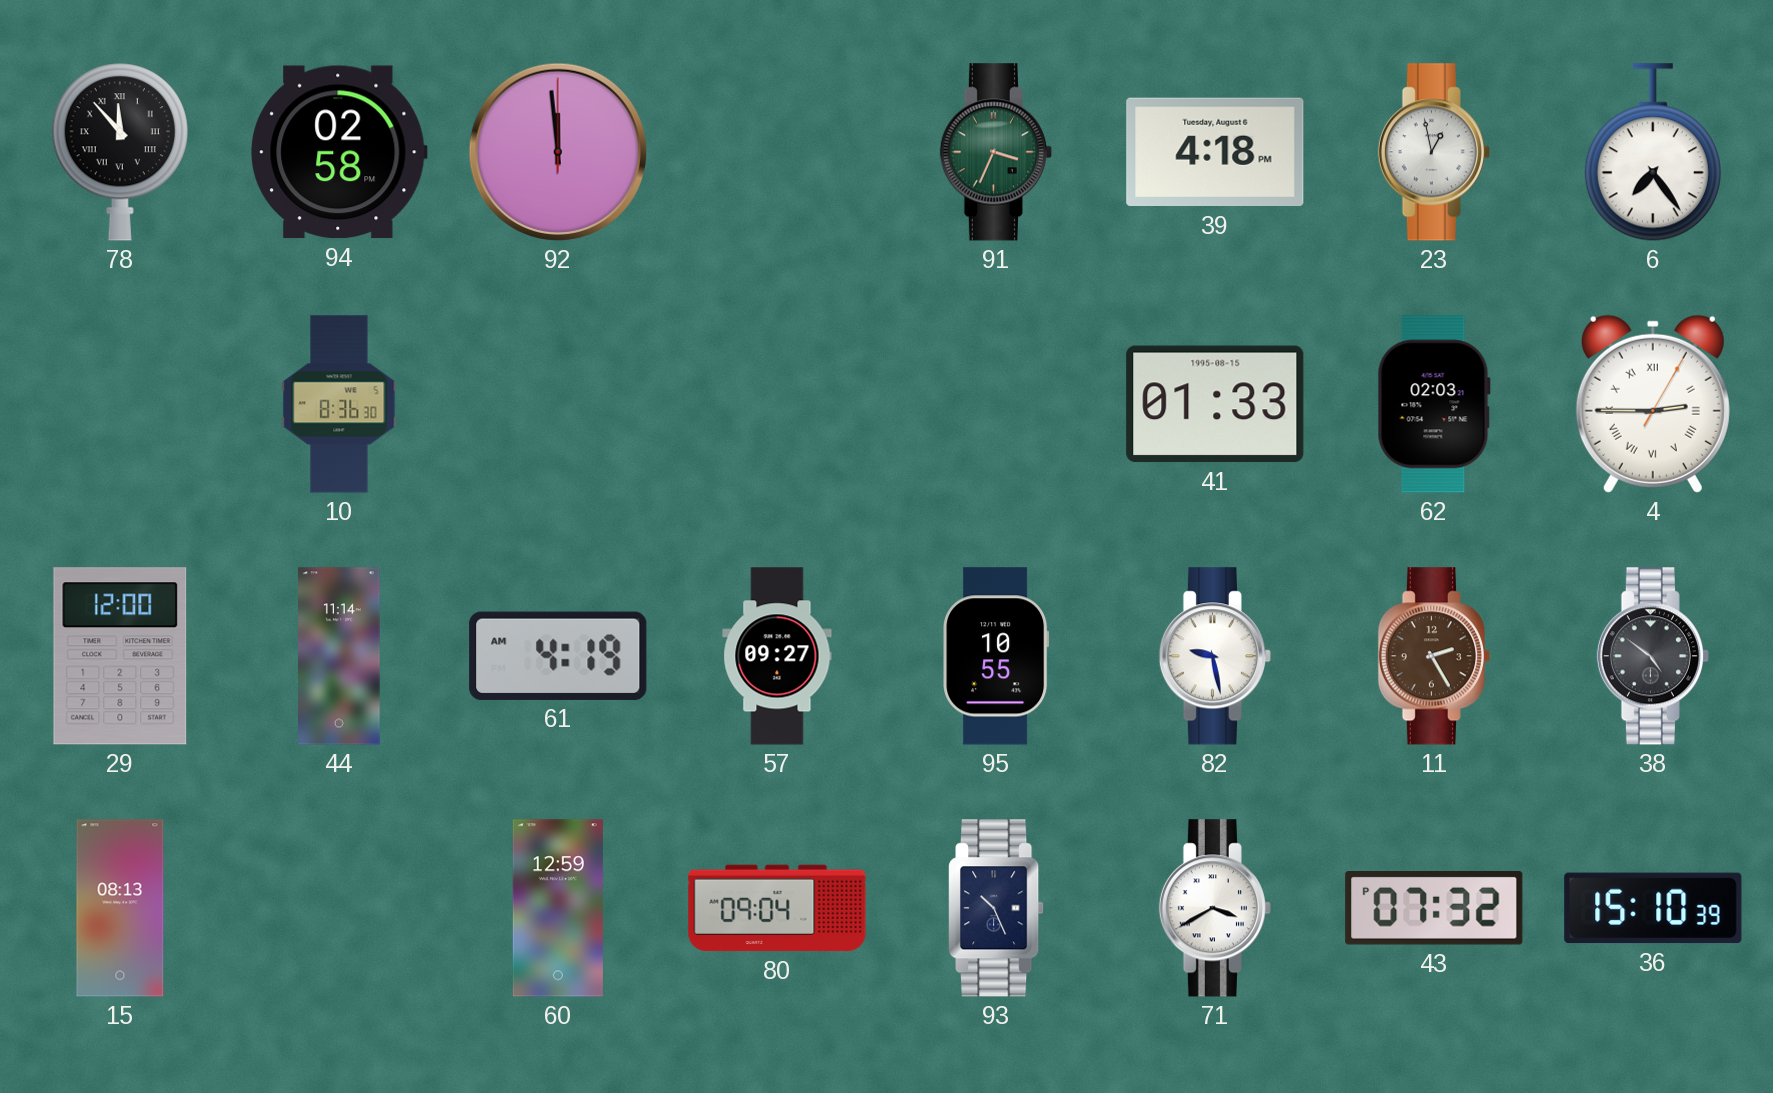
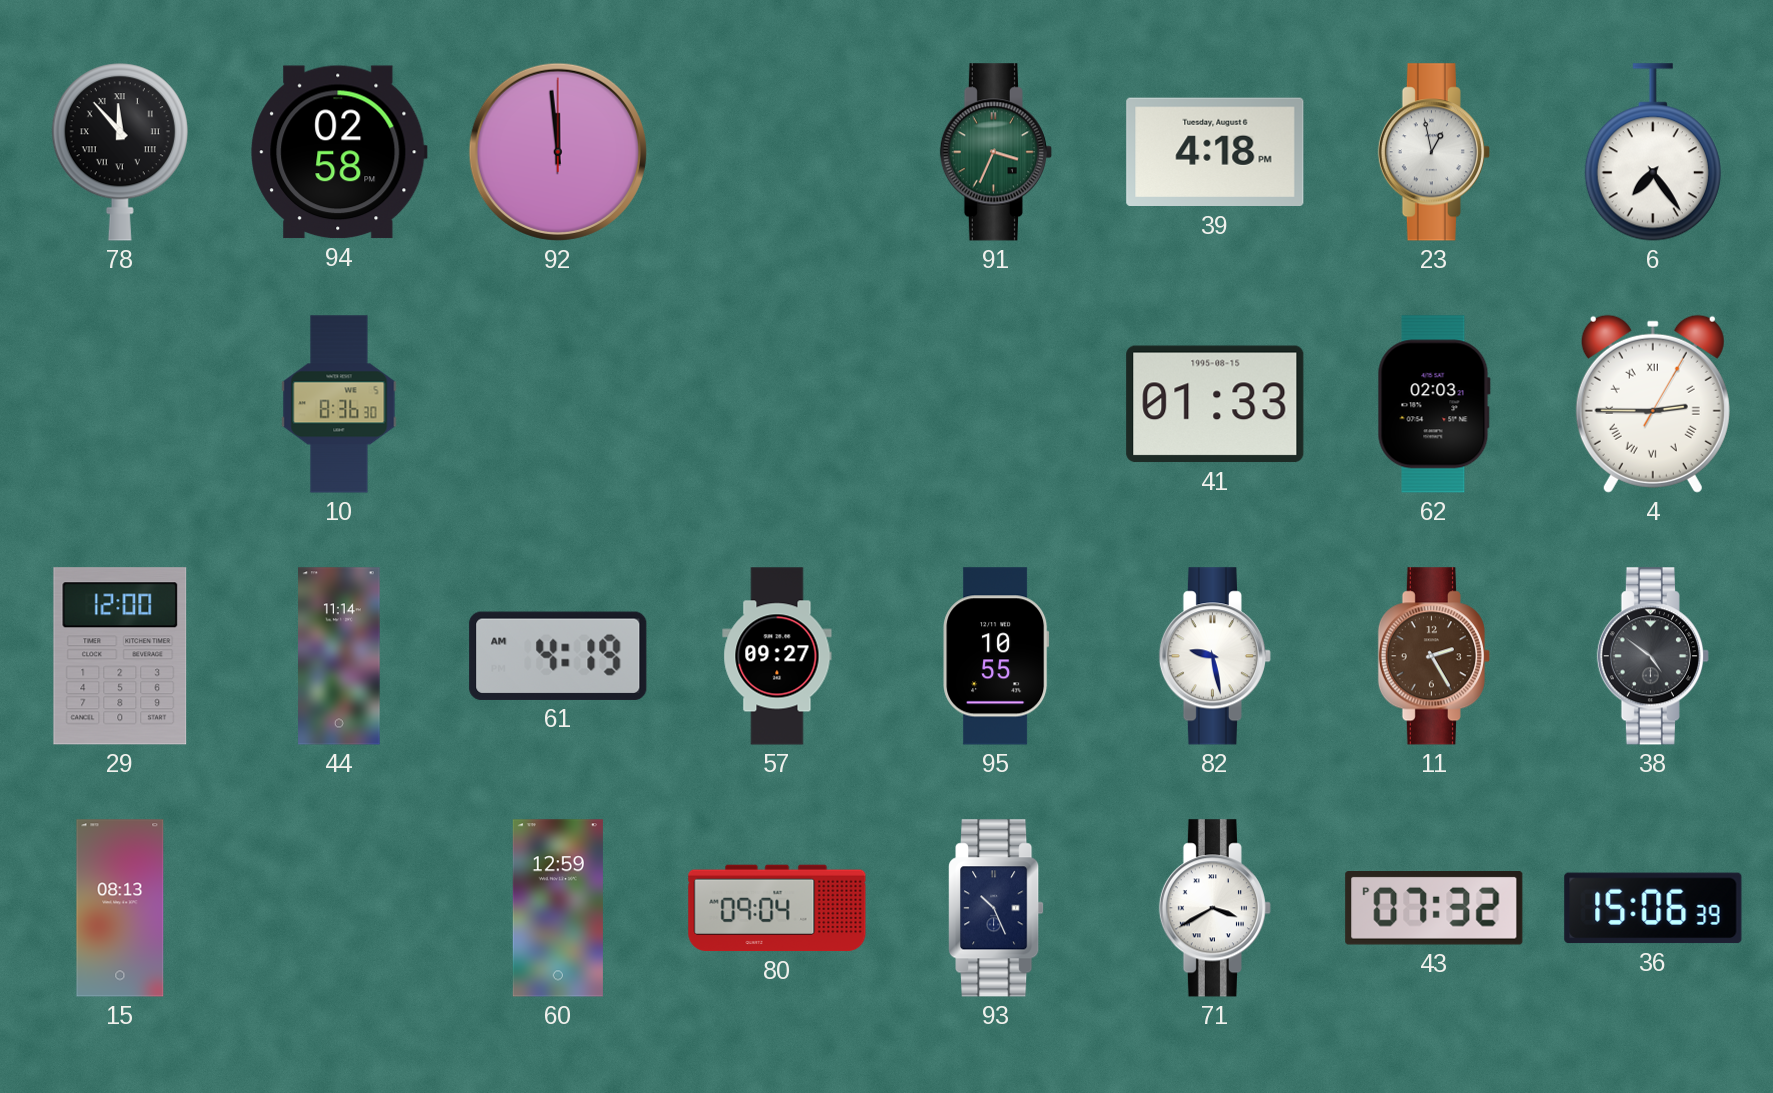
36: 15:10 -> 15:06
